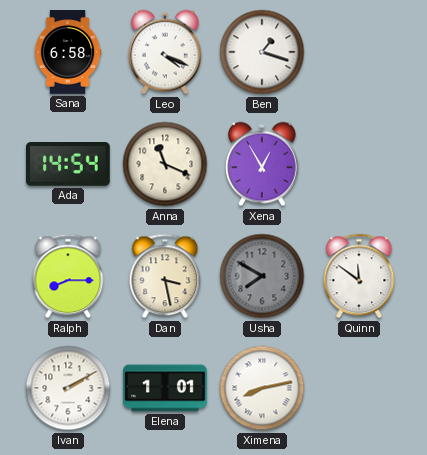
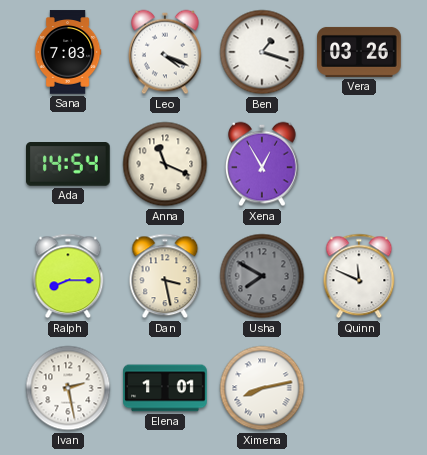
Sana: 6:58 -> 7:03
Vera: none -> 03:26
Quinn: 11:51 -> 11:49
Ivan: 2:10 -> 2:28
